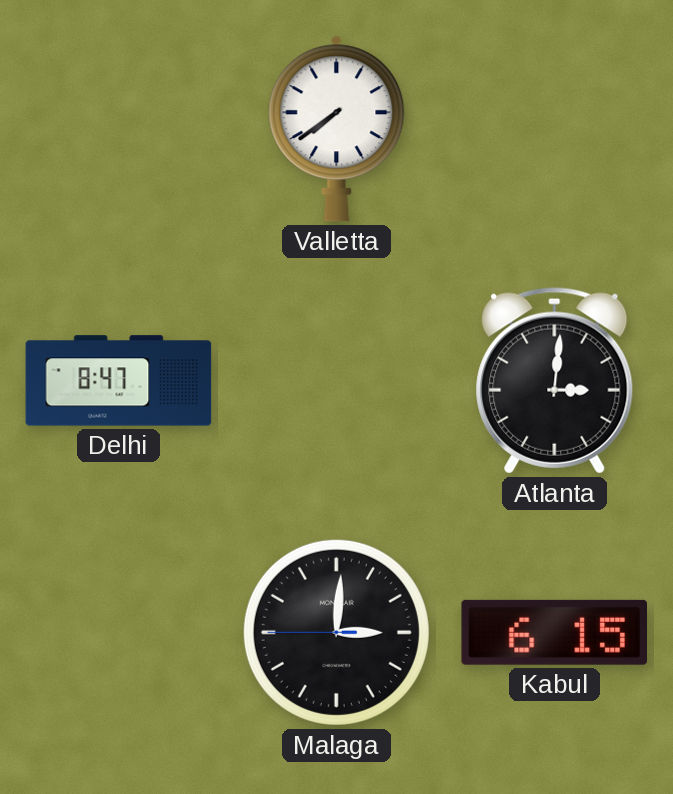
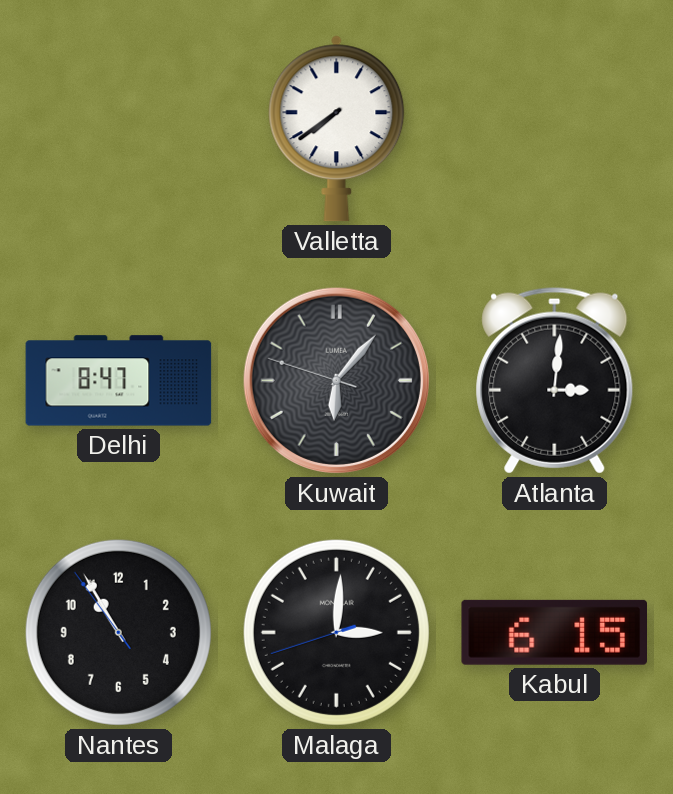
Kuwait: none -> 6:06
Nantes: none -> 10:54
Malaga: 3:00:45 -> 3:00:42
